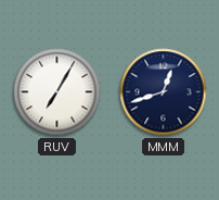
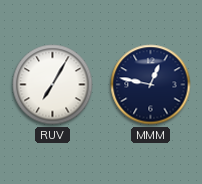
MMM: 12:42 -> 12:47
